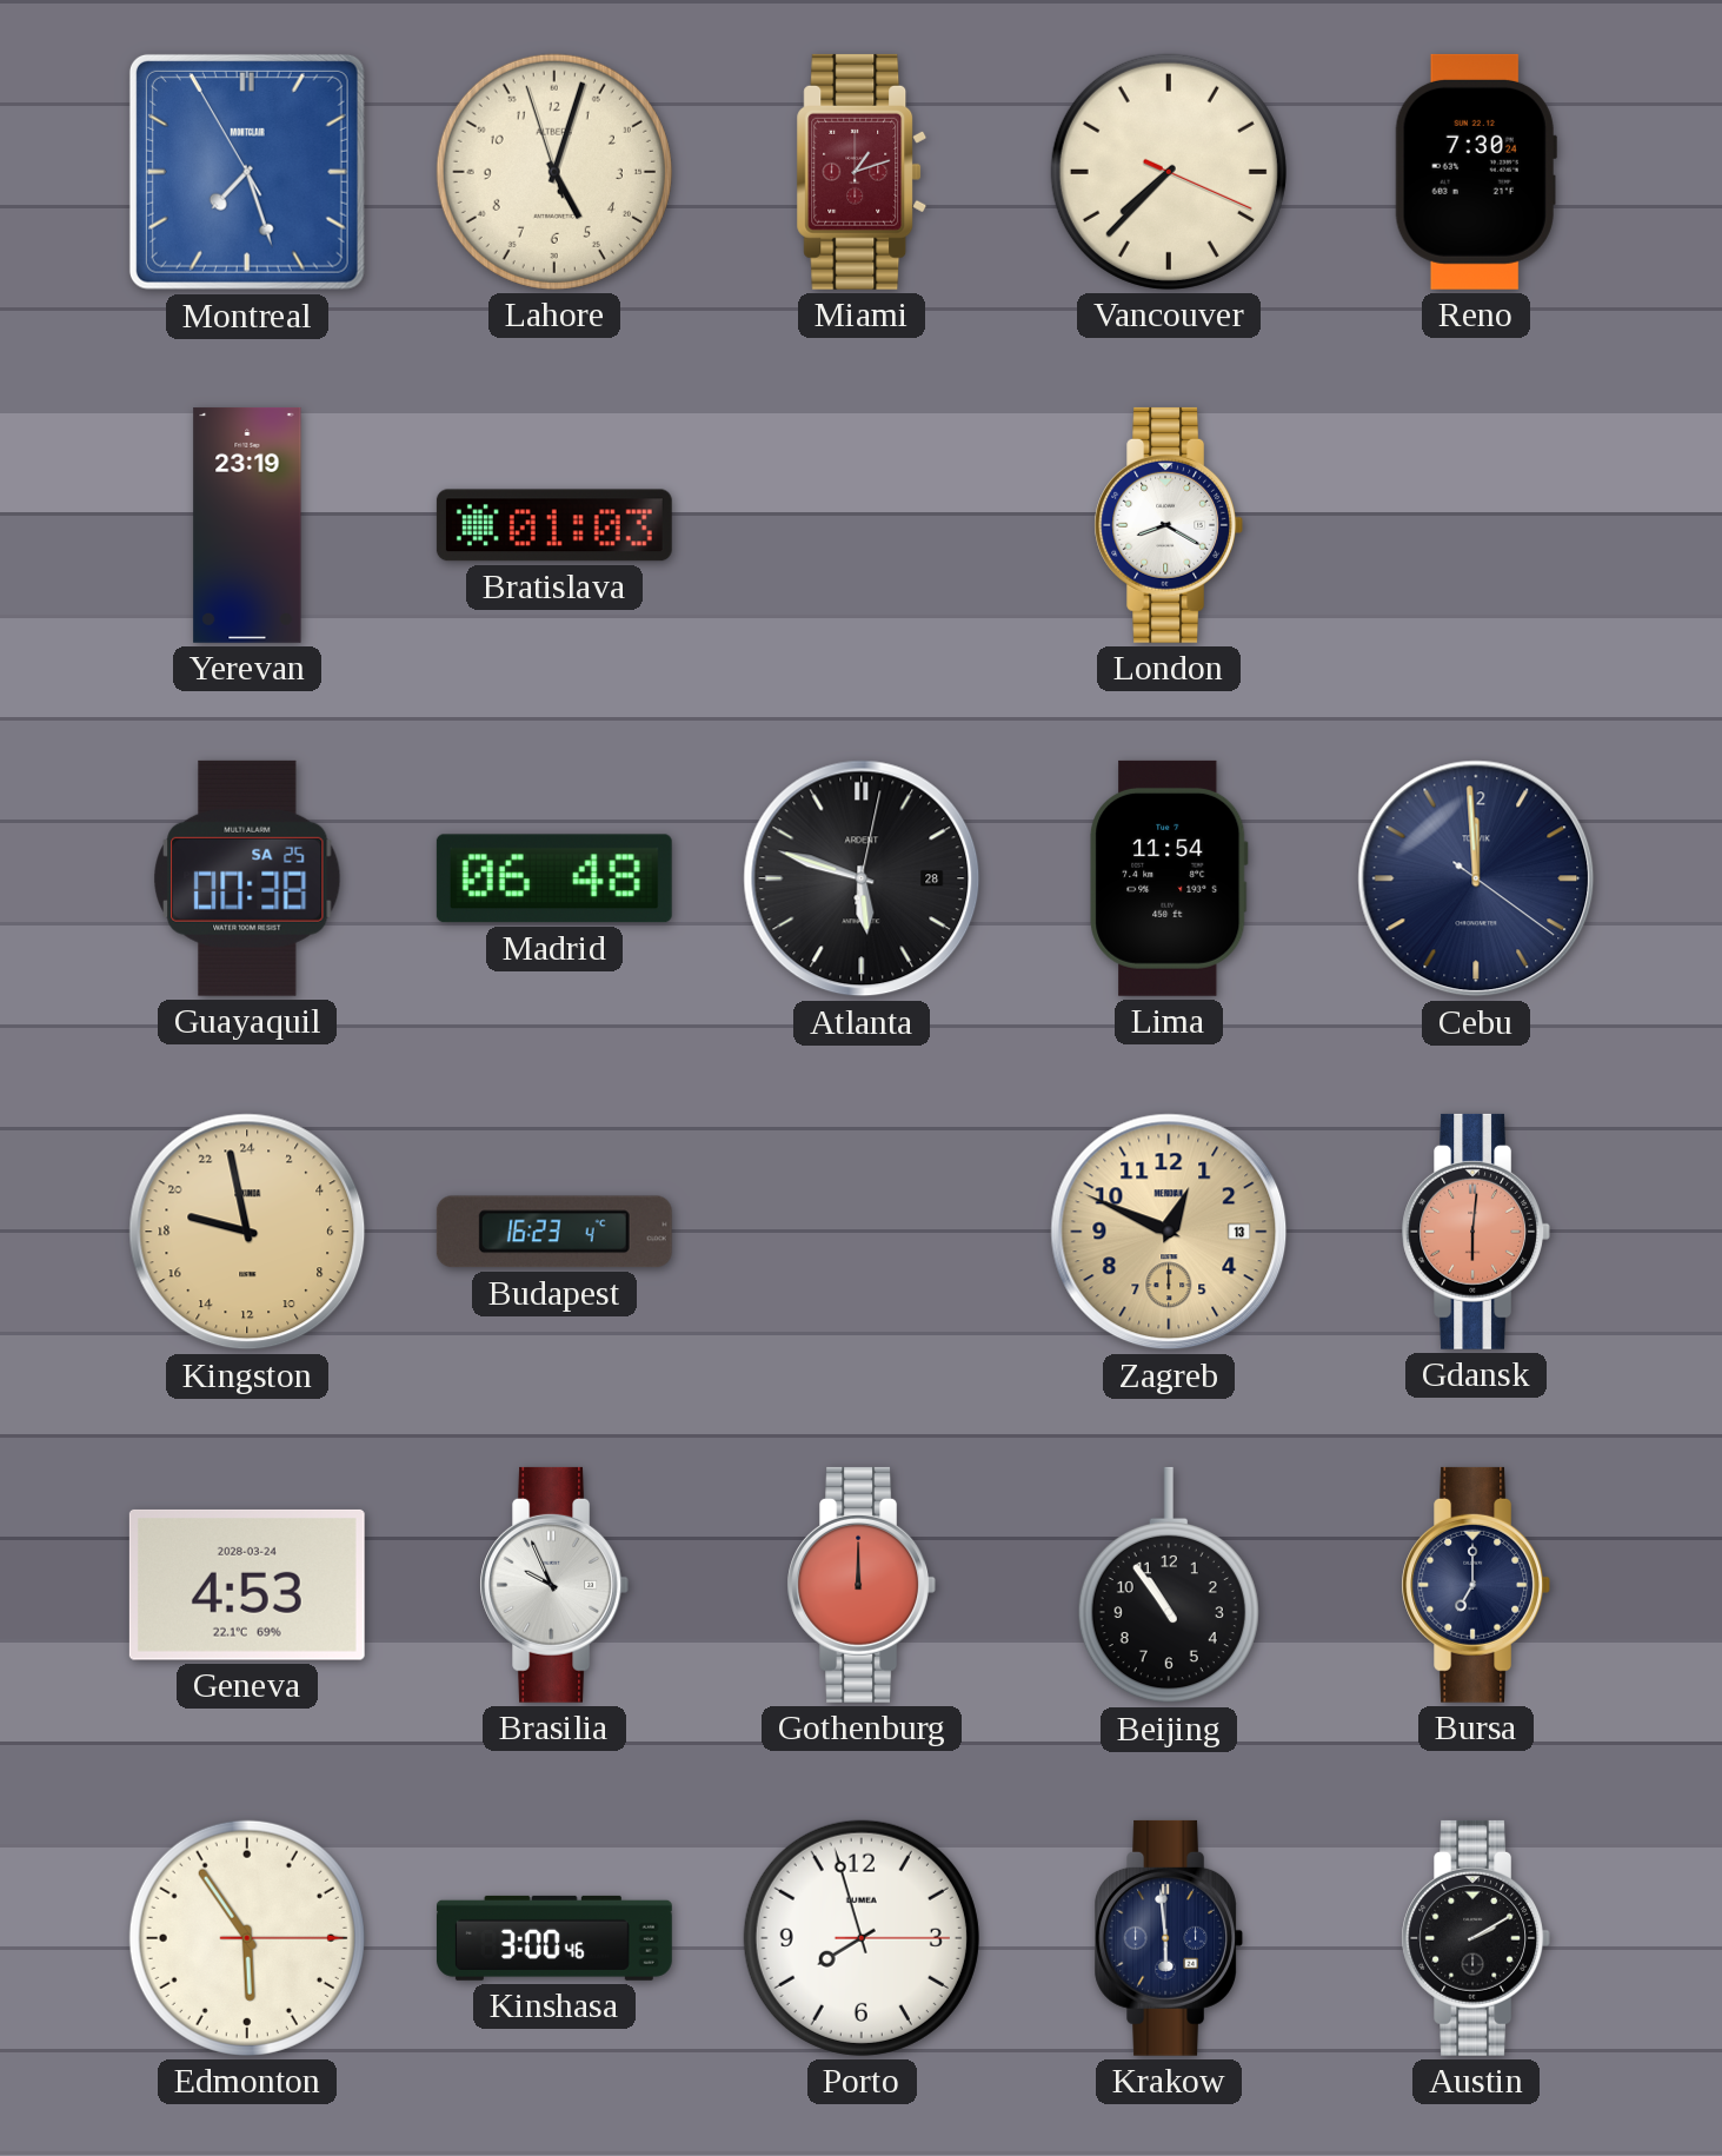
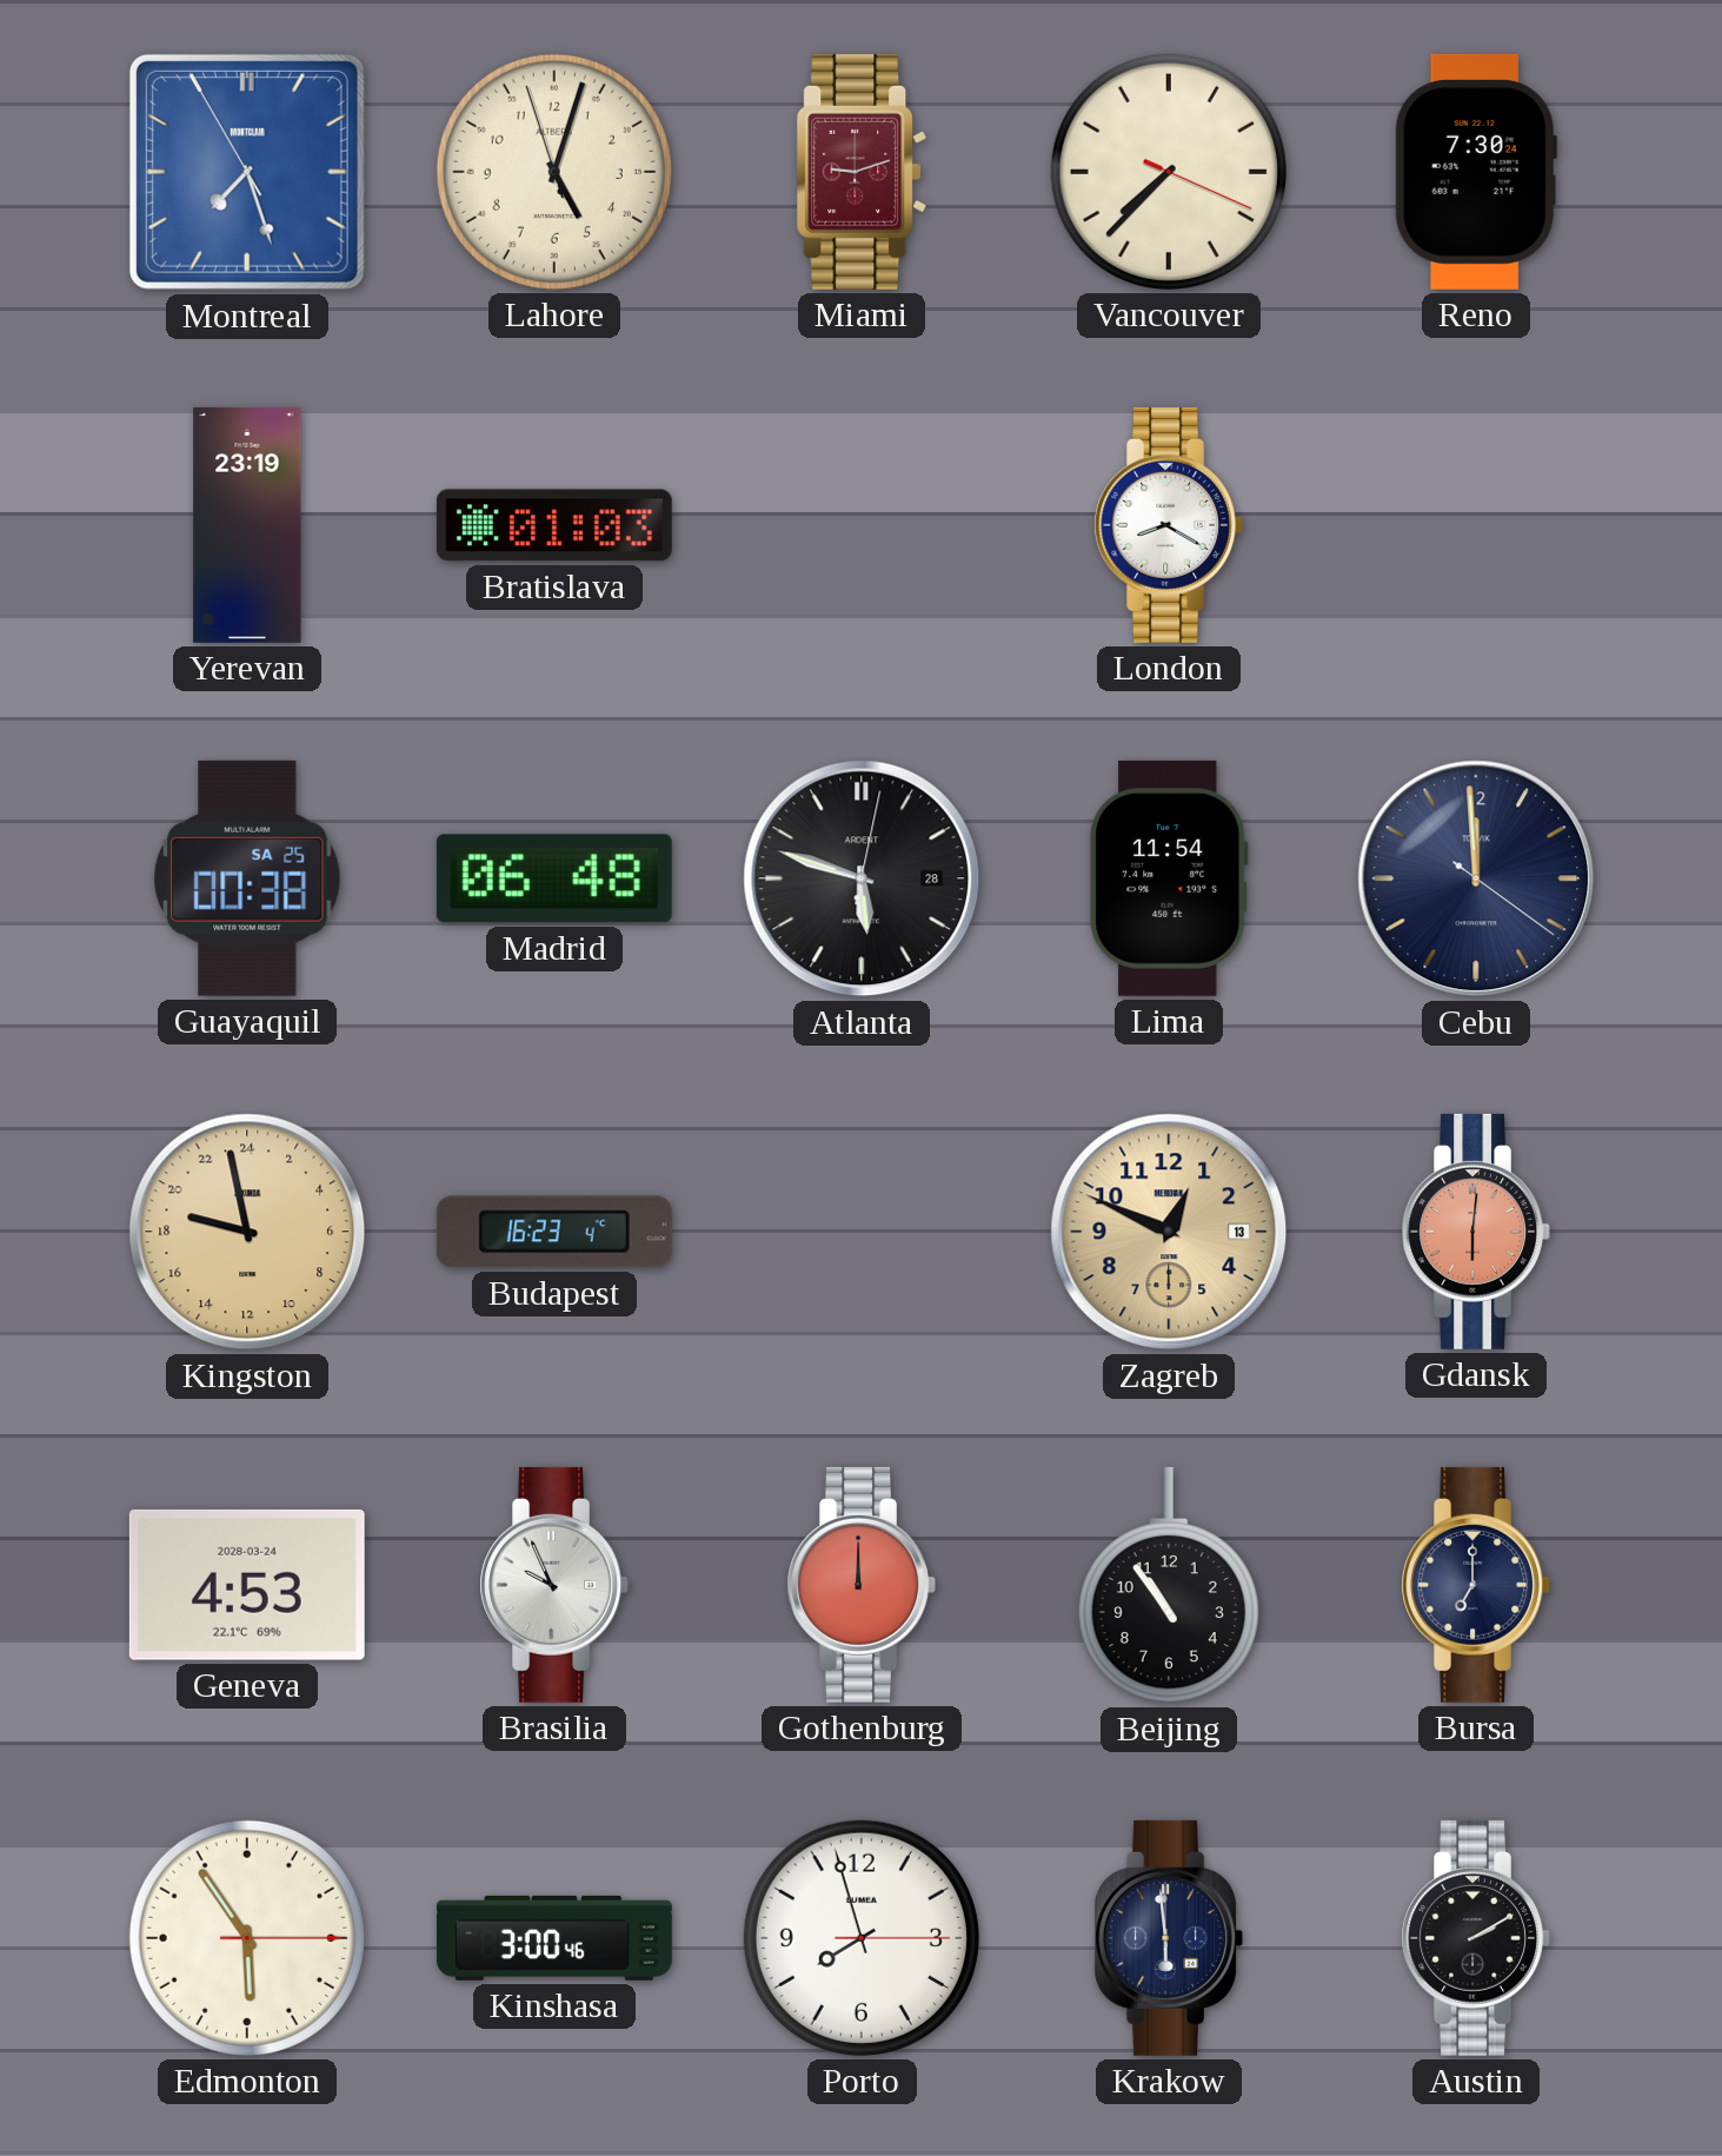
Miami: 1:12 -> 9:12
